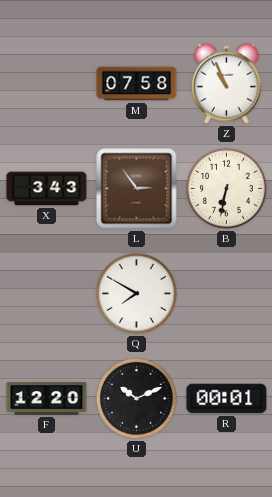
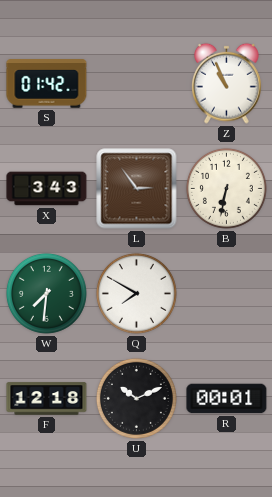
S: none -> 01:42
M: 07:58 -> none
W: none -> 7:31
F: 12:20 -> 12:18
